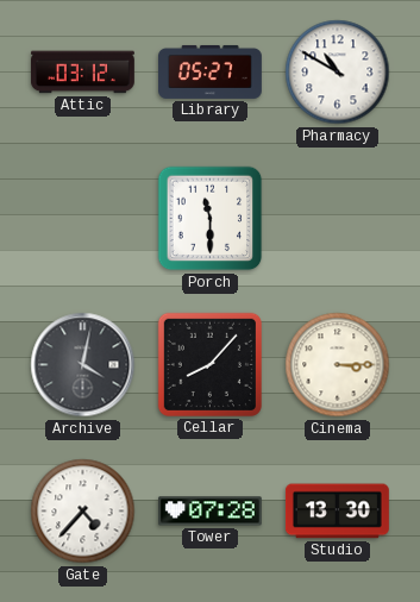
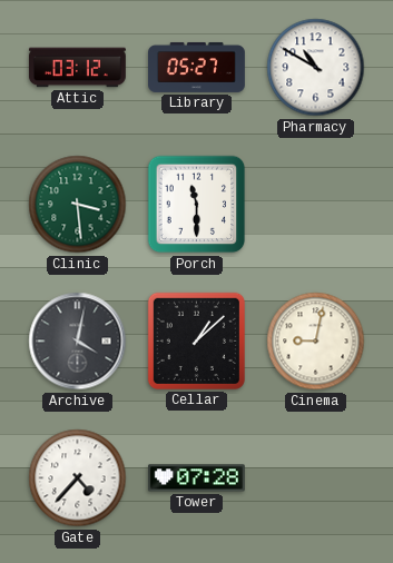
Clinic: none -> 3:29
Cellar: 8:07 -> 1:08
Cinema: 3:15 -> 9:02
Studio: 13:30 -> none
